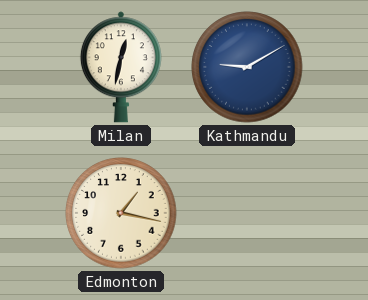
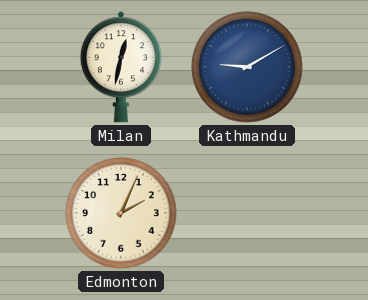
Edmonton: 1:17 -> 2:04
